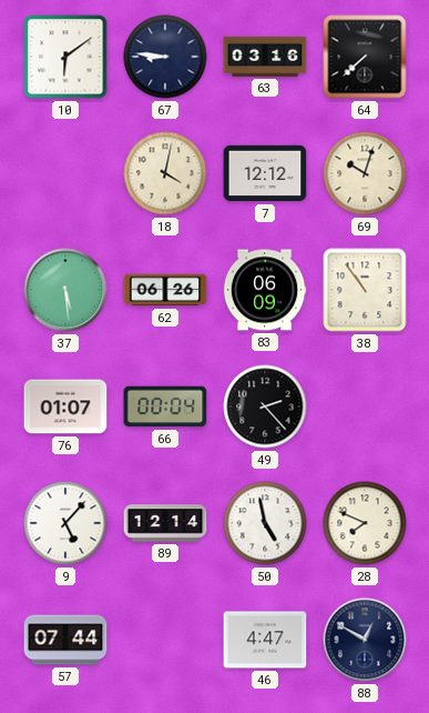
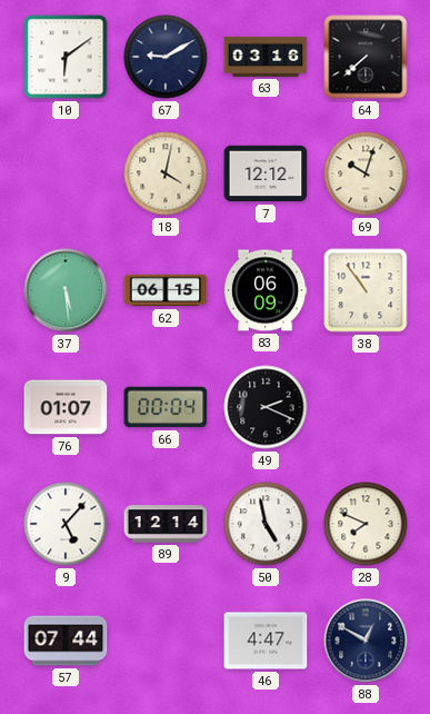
67: 8:46 -> 9:10
62: 06:26 -> 06:15
49: 2:23 -> 2:19
